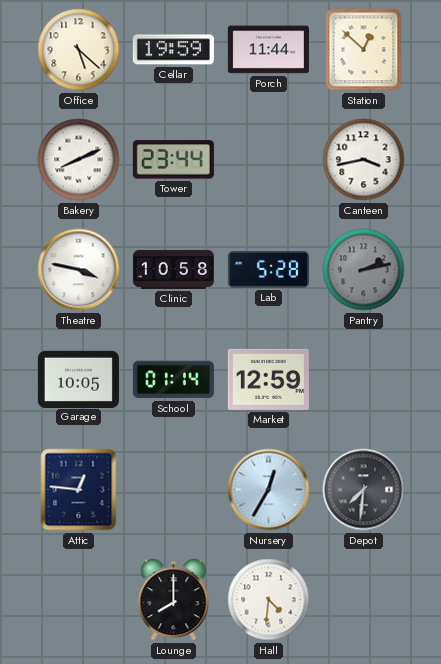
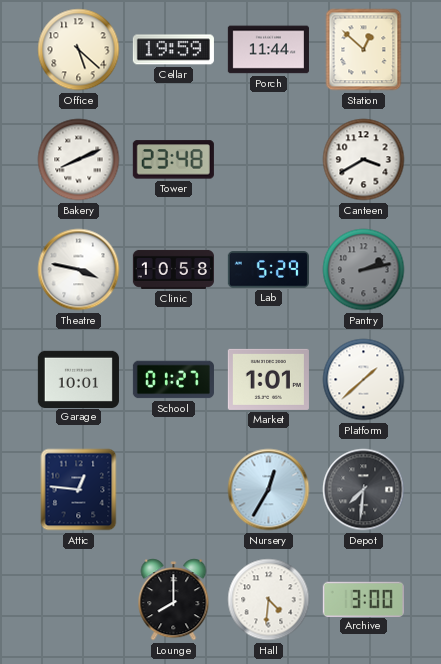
Tower: 23:44 -> 23:48
Canteen: 3:43 -> 3:40
Lab: 5:28 -> 5:29
Garage: 10:05 -> 10:01
School: 01:14 -> 01:27
Market: 12:59 -> 1:01
Platform: none -> 1:38
Archive: none -> 3:00
